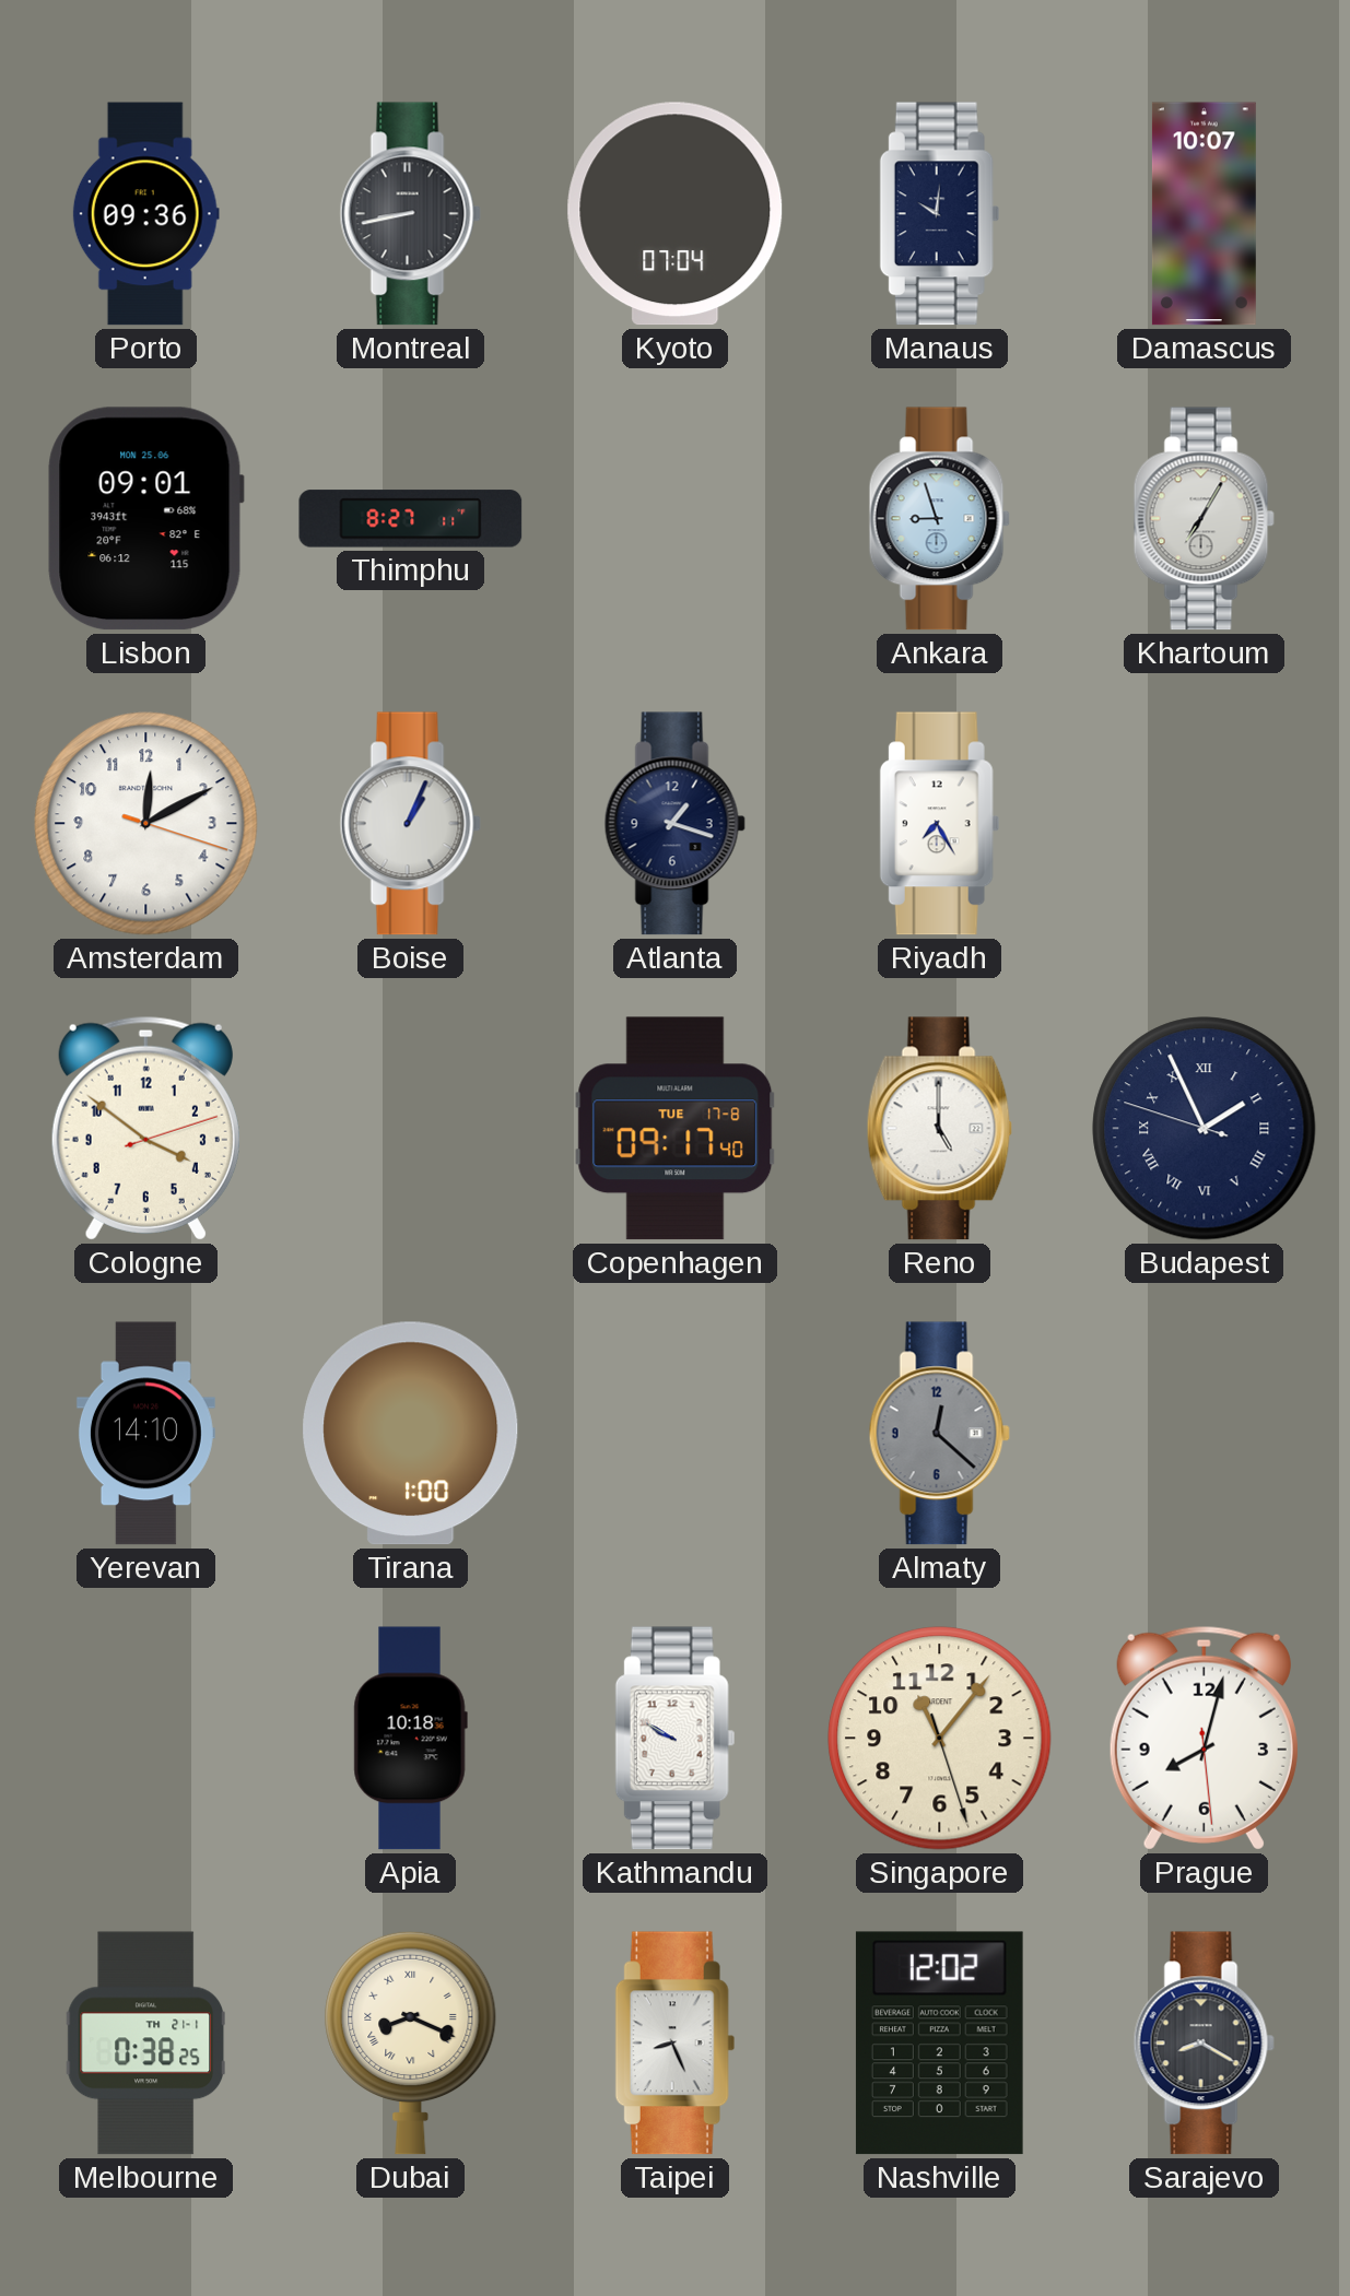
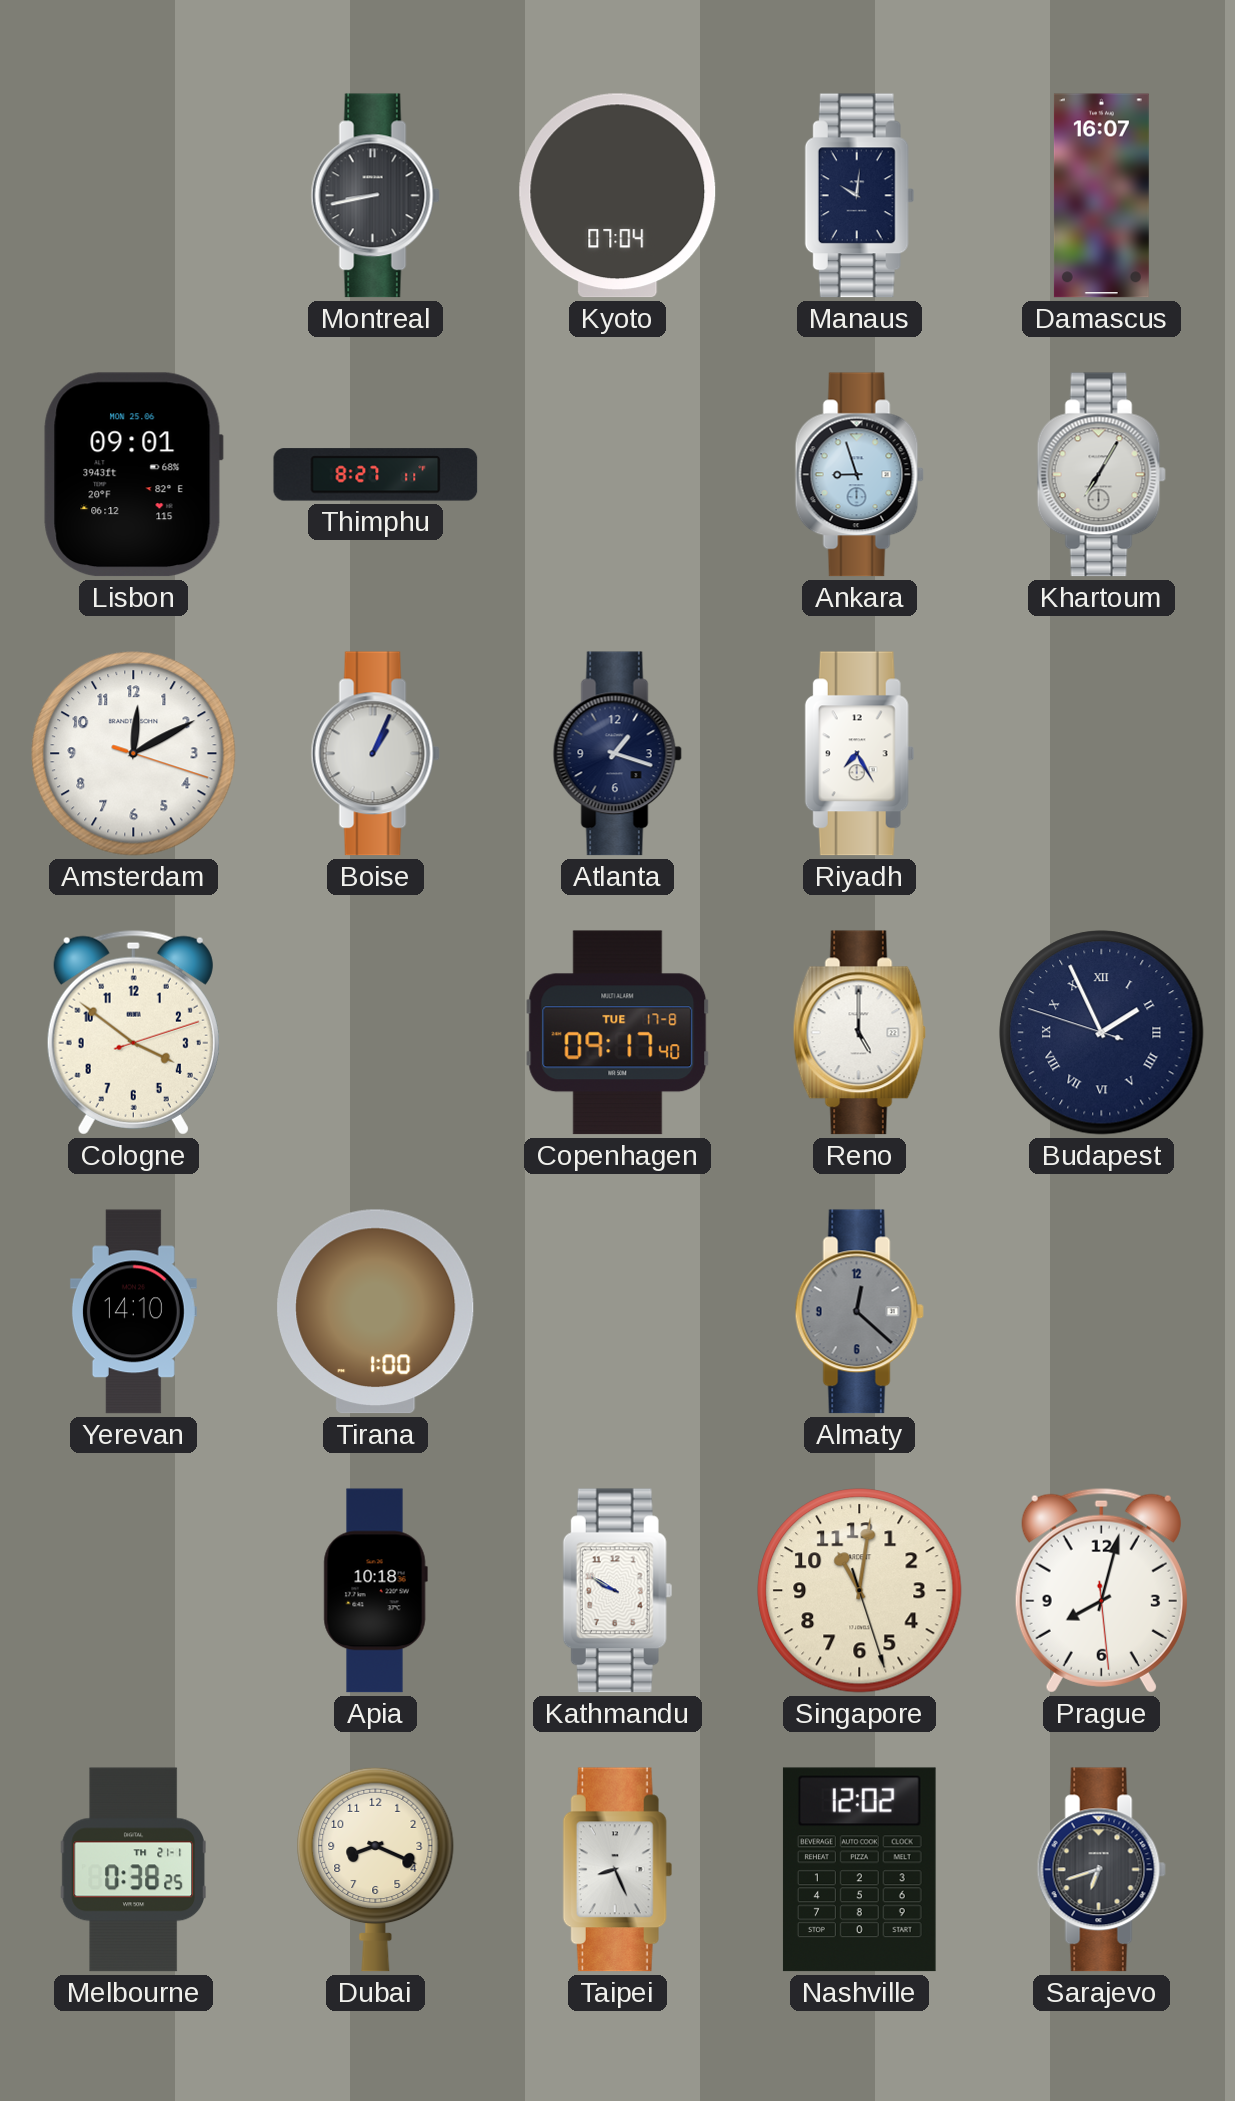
Porto: 09:36 -> none
Damascus: 10:07 -> 16:07
Singapore: 11:06 -> 11:01
Dubai numerals: Roman -> Arabic
Sarajevo: 8:20 -> 6:42
